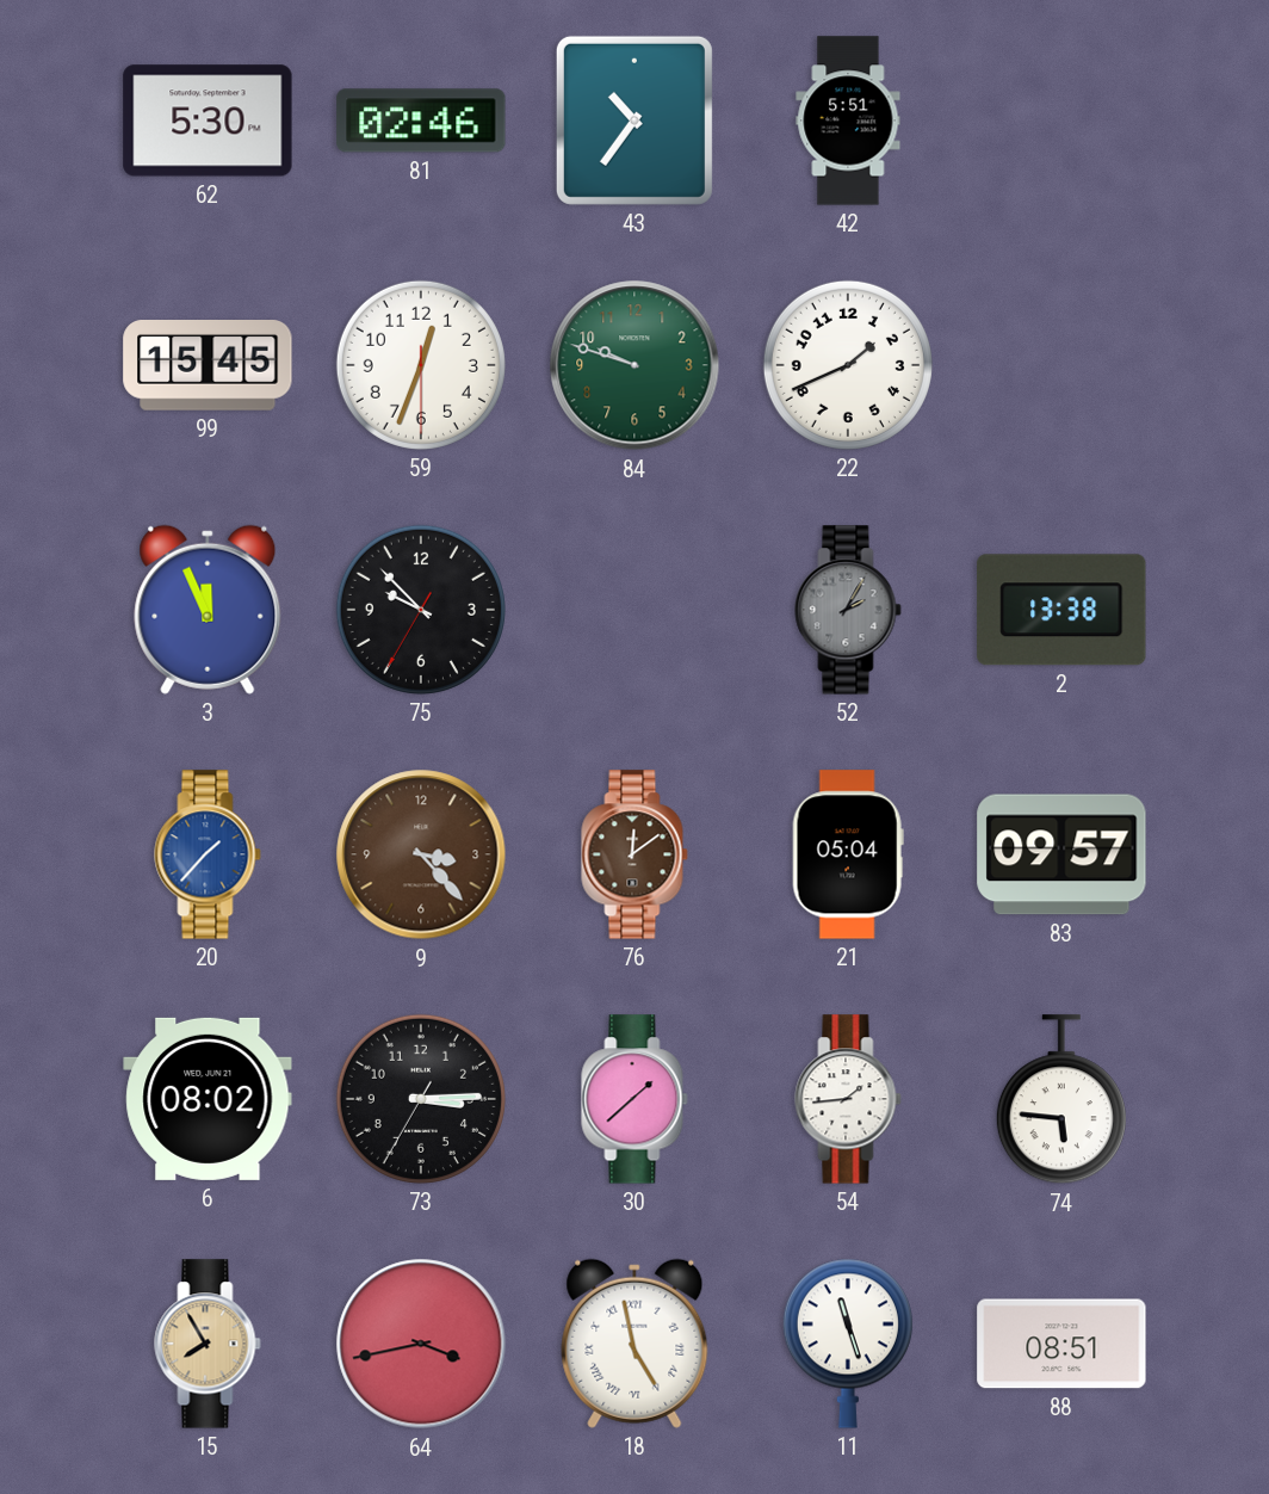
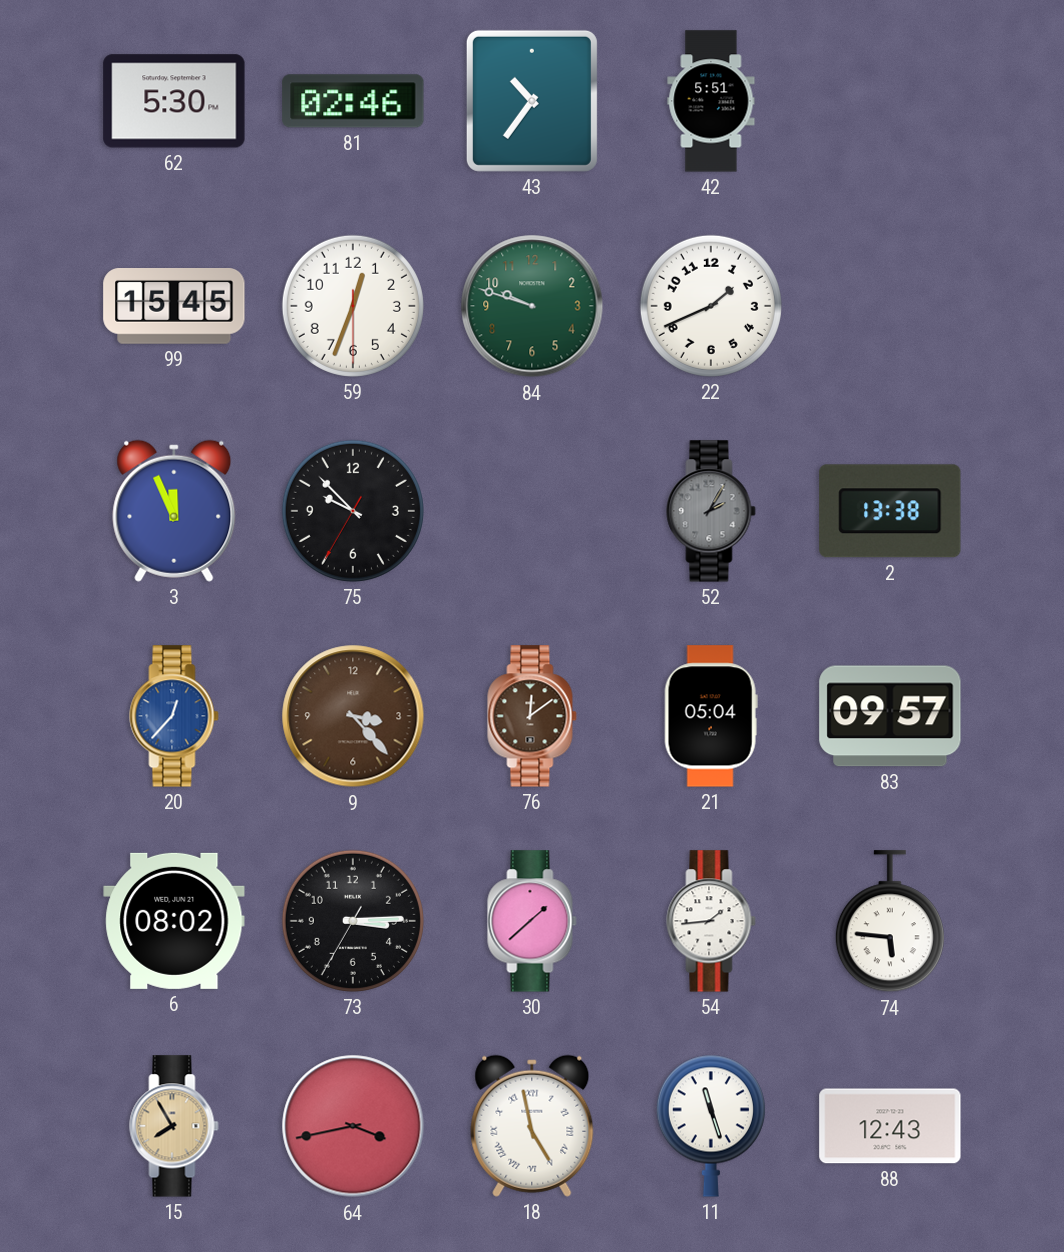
20: 1:37 -> 12:37
88: 08:51 -> 12:43
